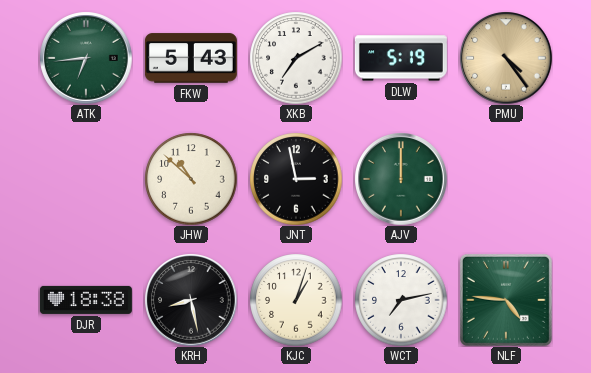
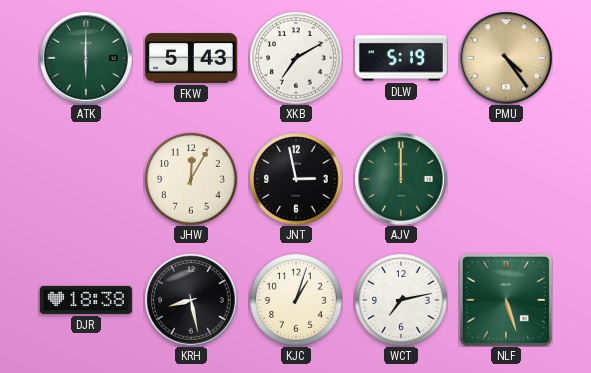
ATK: 6:44 -> 6:00
JHW: 10:52 -> 12:05
NLF: 4:46 -> 5:27
